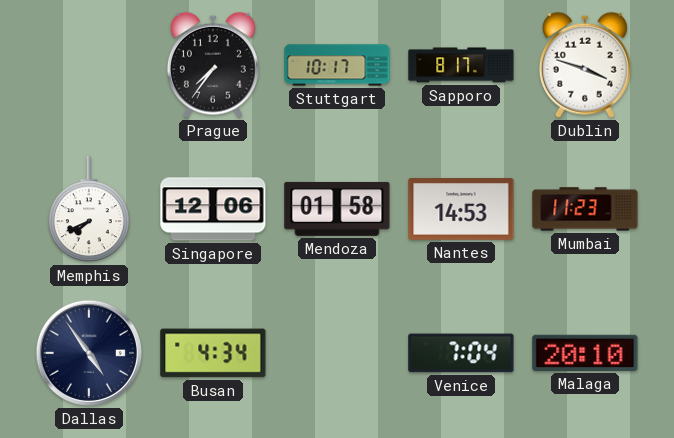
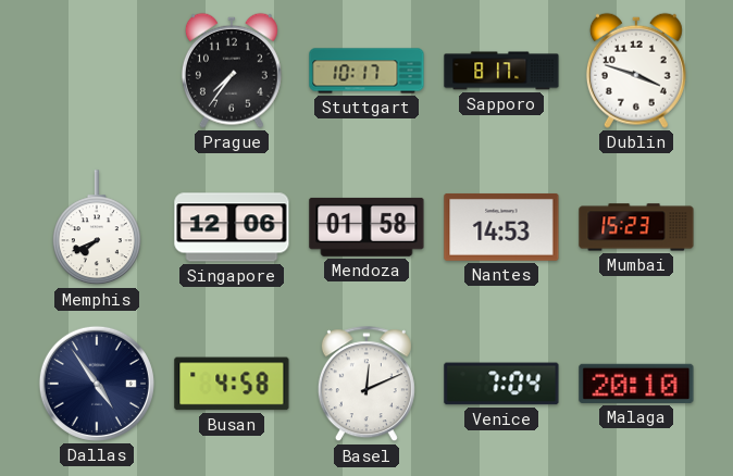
Mumbai: 11:23 -> 15:23
Busan: 4:34 -> 4:58
Basel: none -> 12:11
